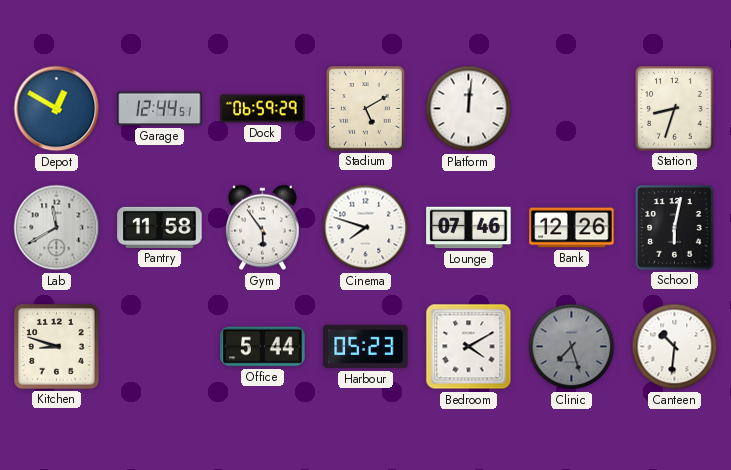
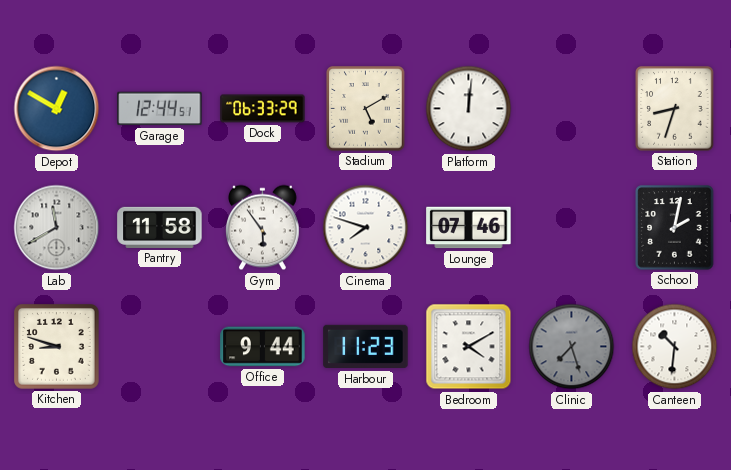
Dock: 06:59 -> 06:33
Bank: 12:26 -> none
School: 6:02 -> 2:02
Office: 5:44 -> 9:44
Harbour: 05:23 -> 11:23
